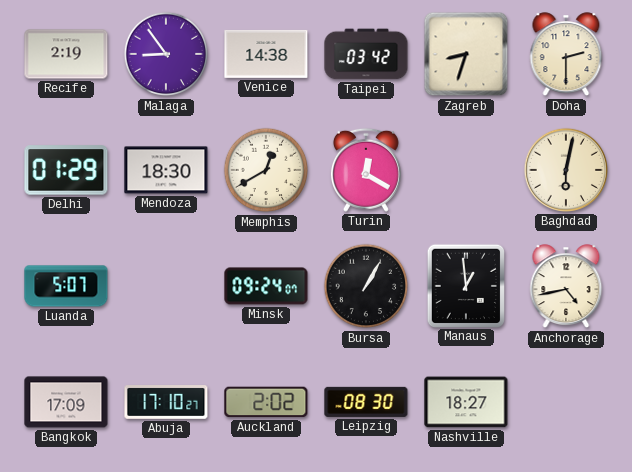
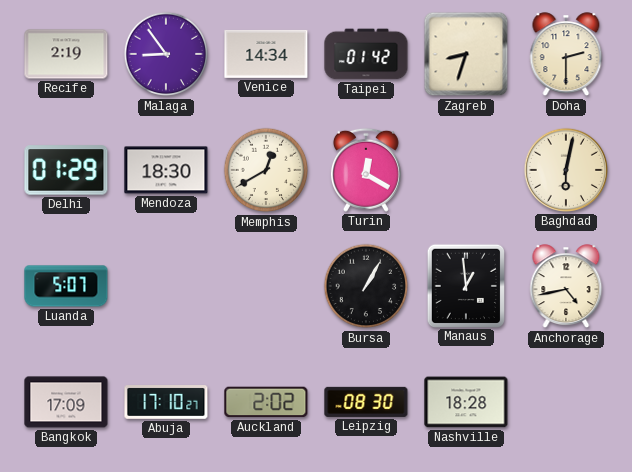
Venice: 14:38 -> 14:34
Taipei: 03:42 -> 01:42
Minsk: 09:24 -> none
Nashville: 18:27 -> 18:28
